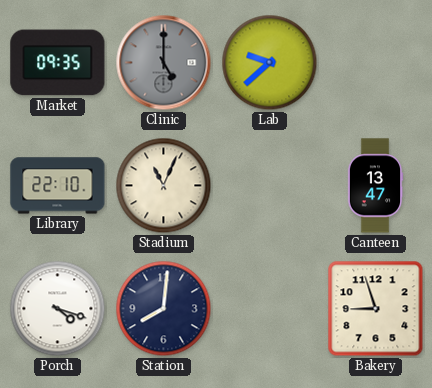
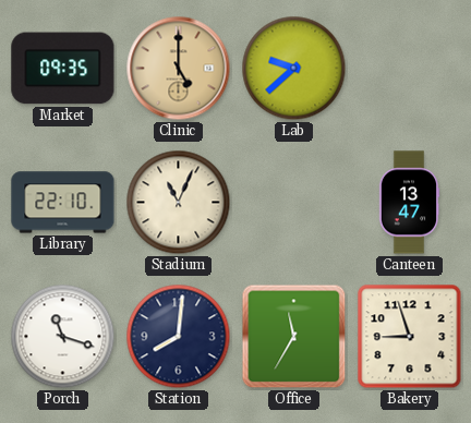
Clinic dial: grey -> champagne
Porch: 4:18 -> 11:18
Office: none -> 11:35
